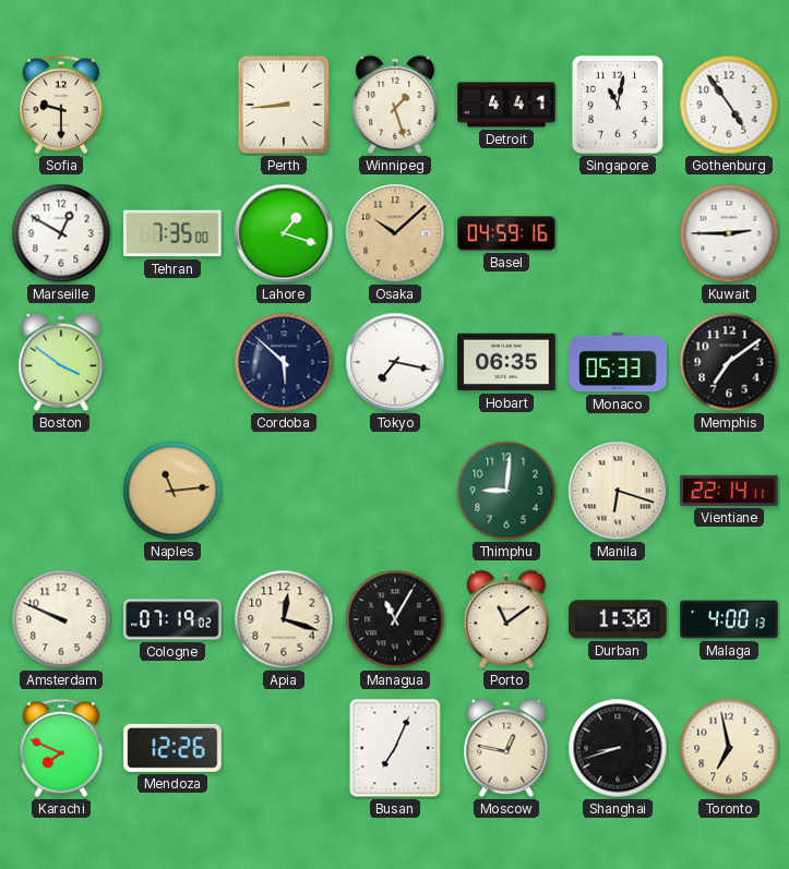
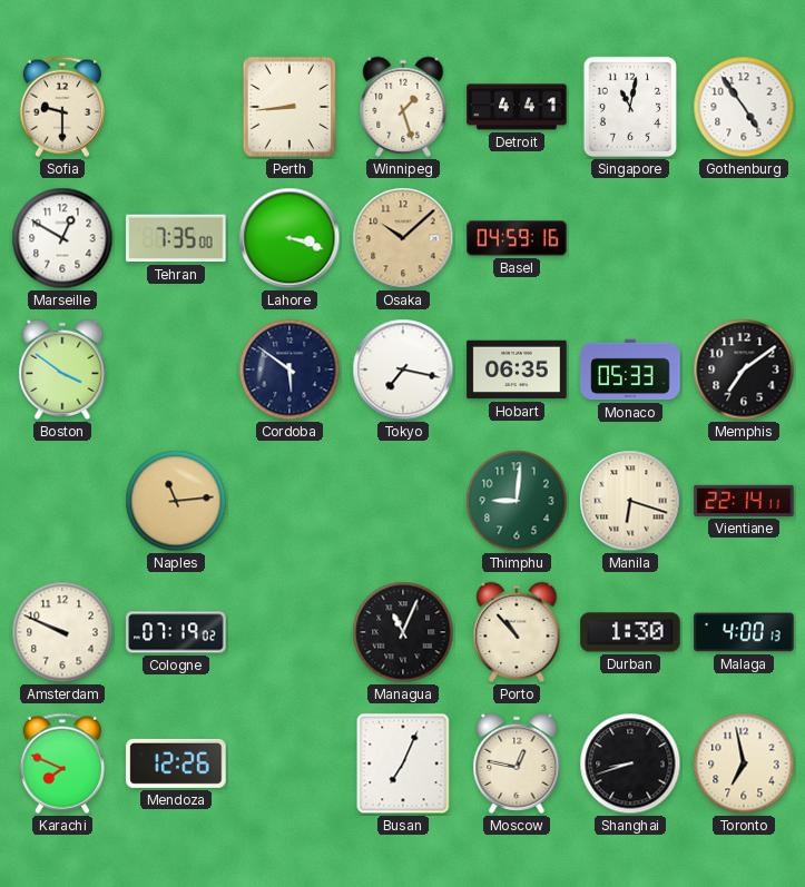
Lahore: 1:18 -> 3:18
Kuwait: 2:45 -> none
Cordoba: 5:52 -> 5:51
Apia: 12:18 -> none
Managua: 11:05 -> 11:04
Porto: 11:09 -> 10:53
